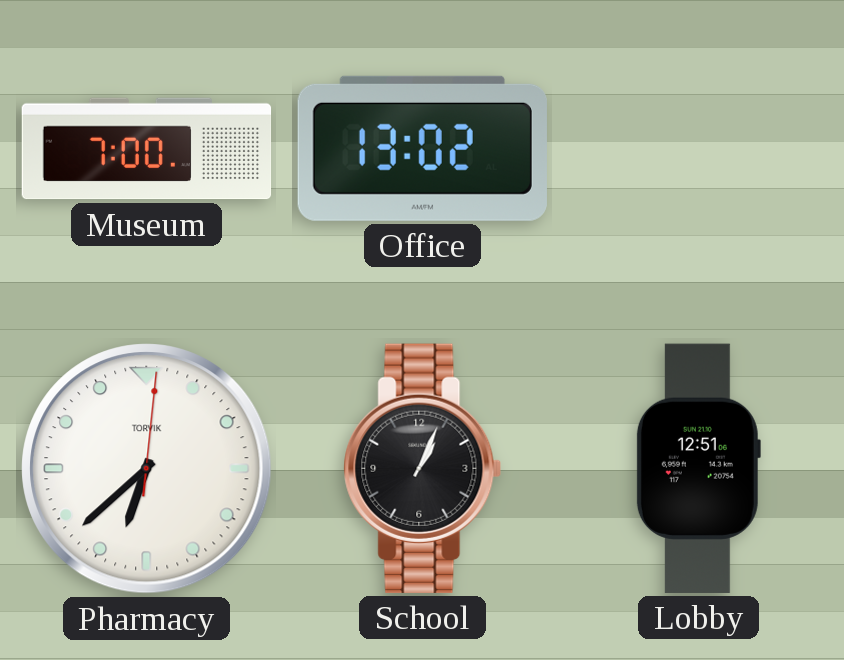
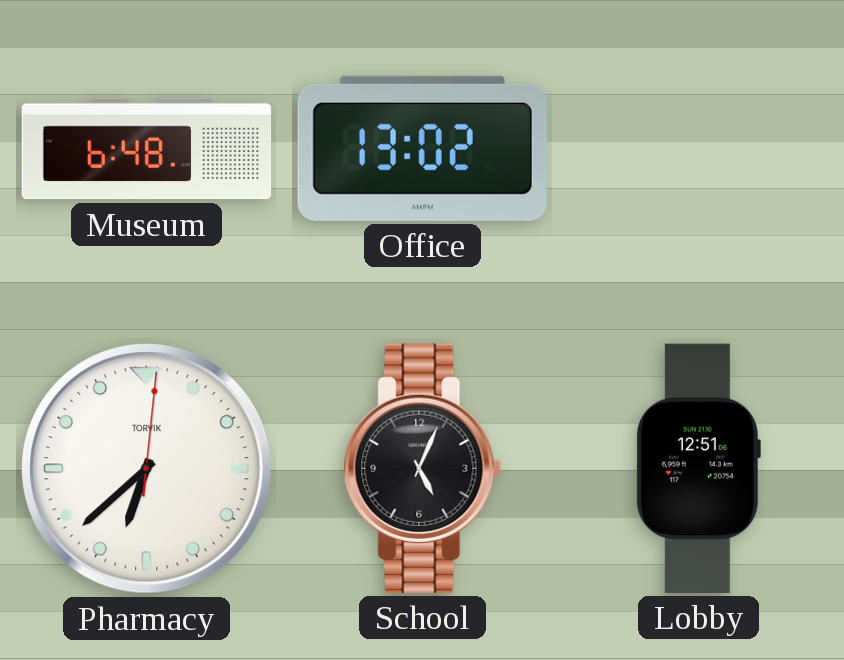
Museum: 7:00 -> 6:48
School: 1:04 -> 5:04
